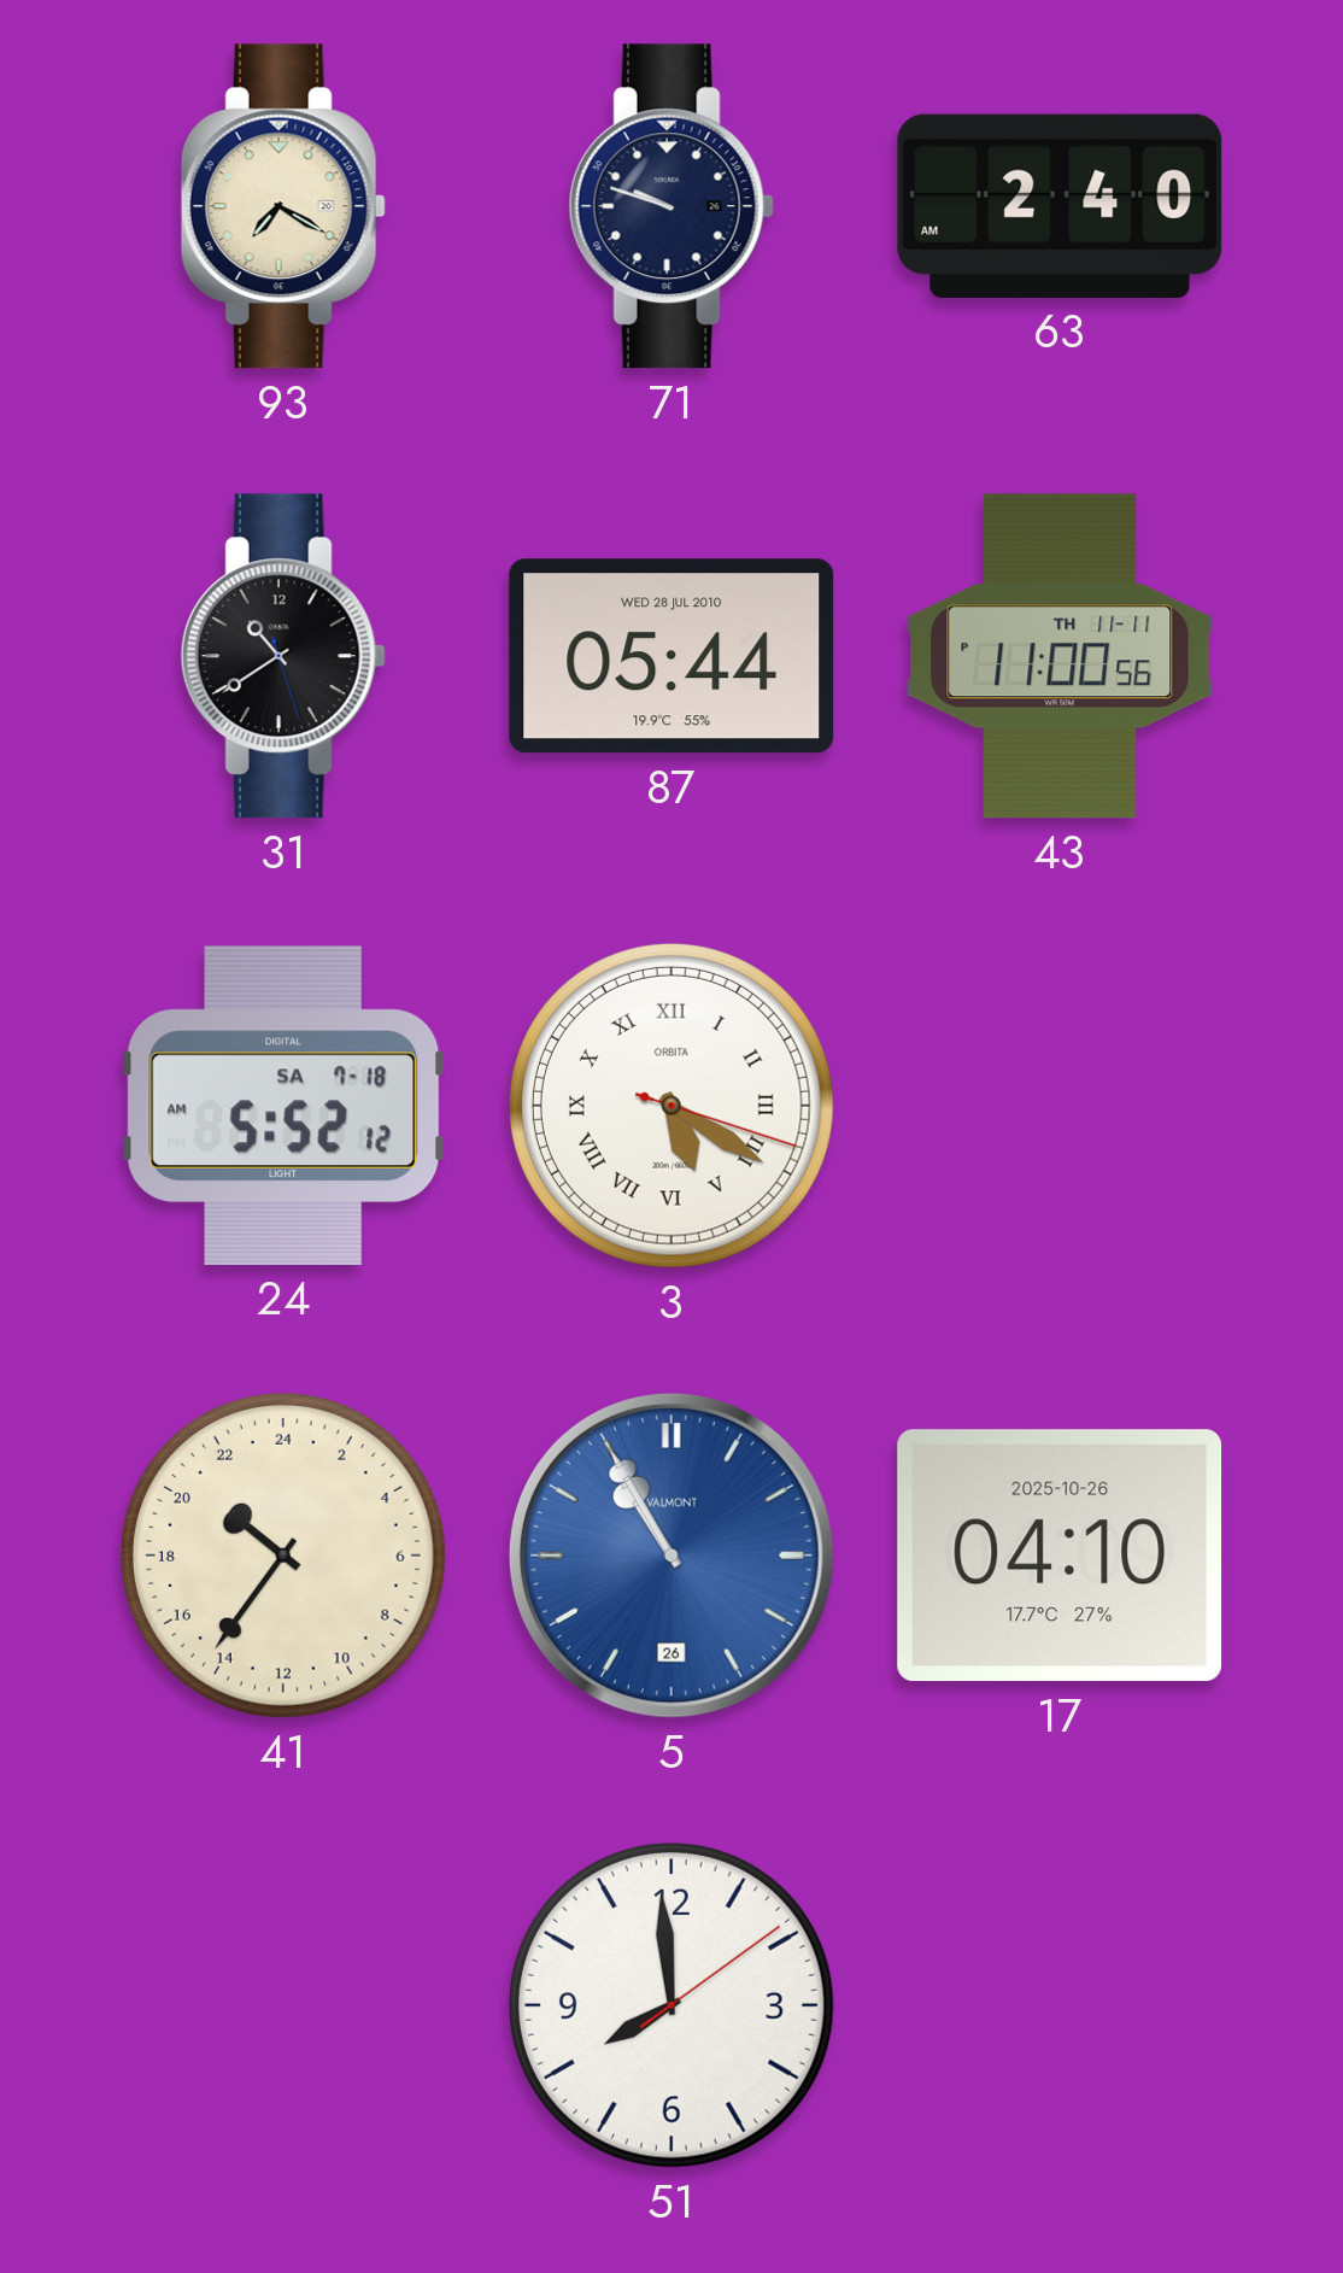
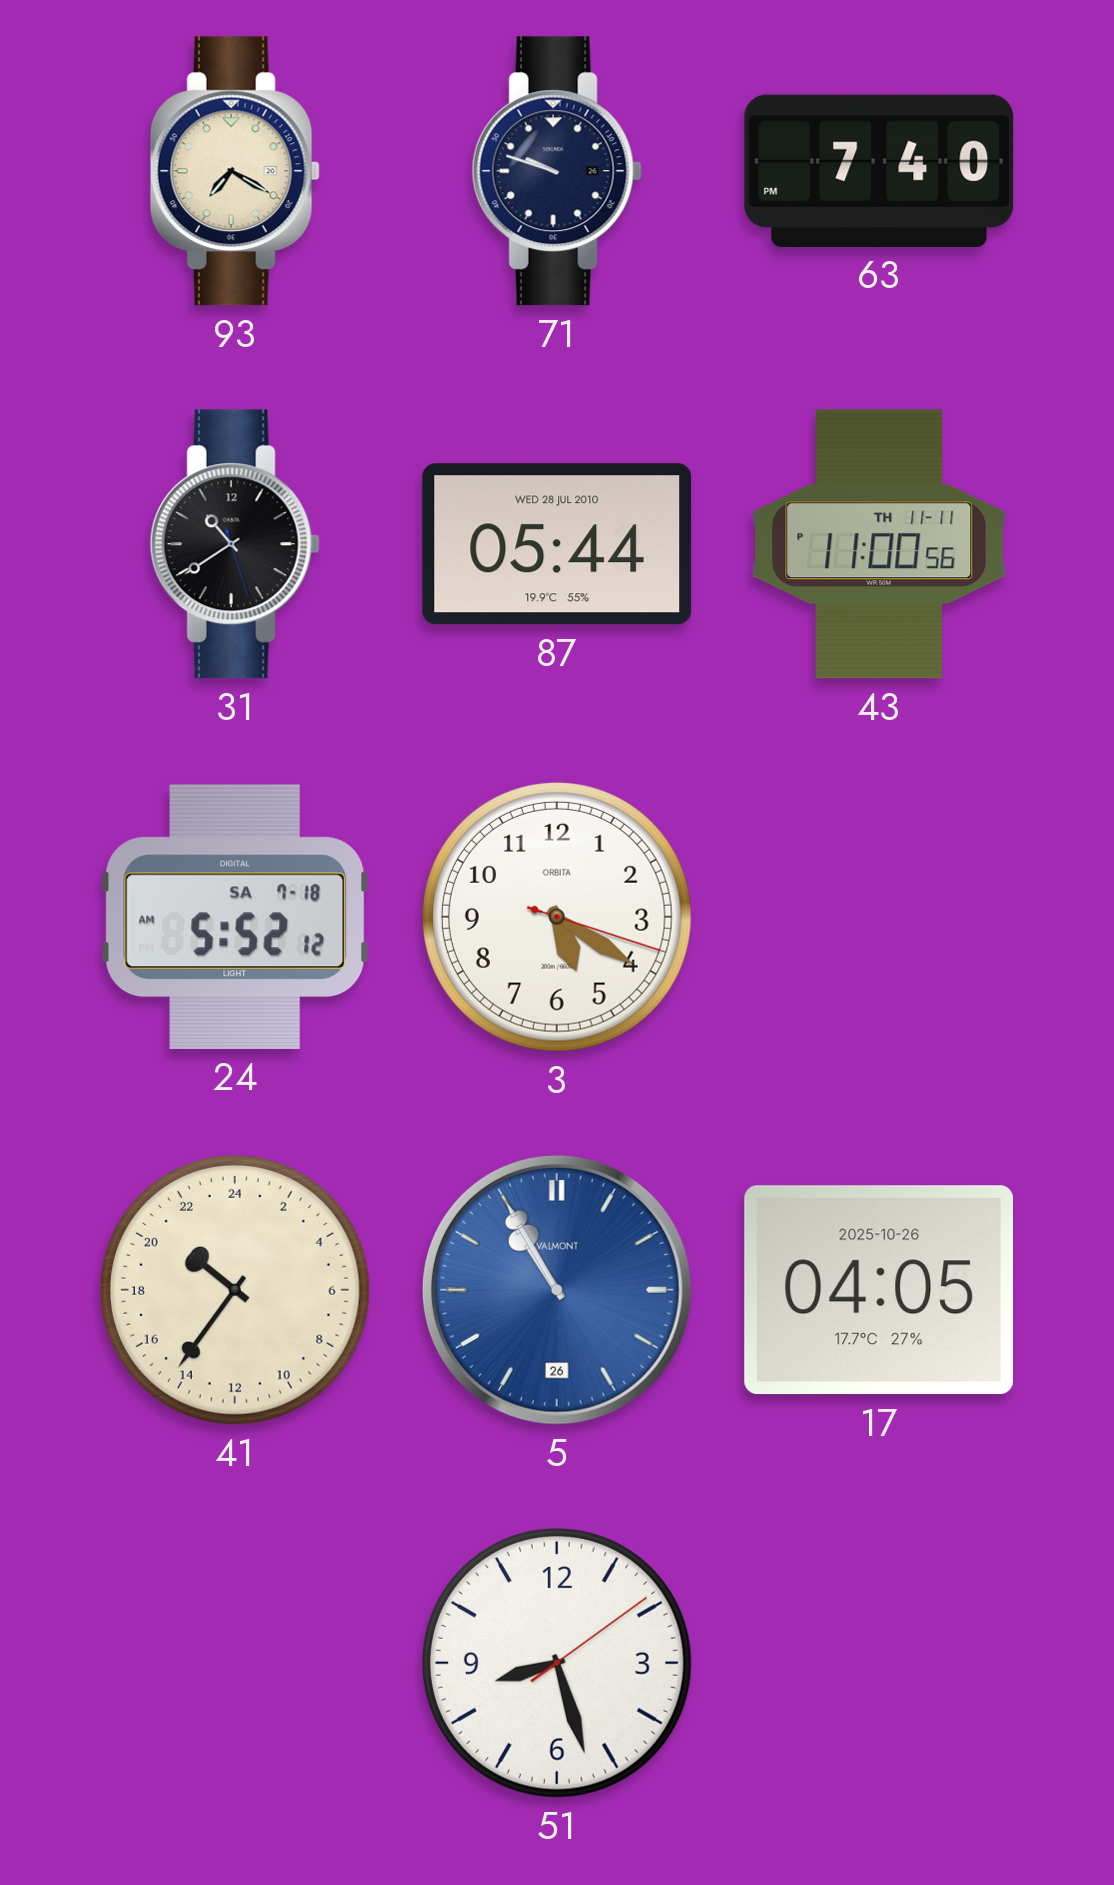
63: 2:40 -> 7:40
3 numerals: Roman -> Arabic
17: 04:10 -> 04:05
51: 7:59 -> 8:27
